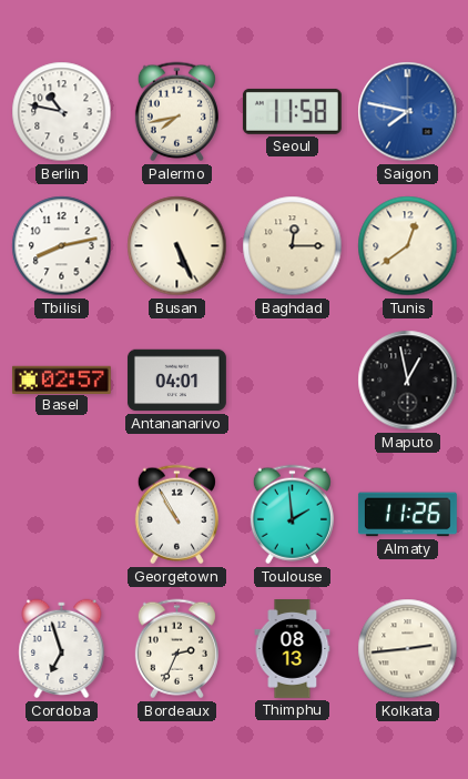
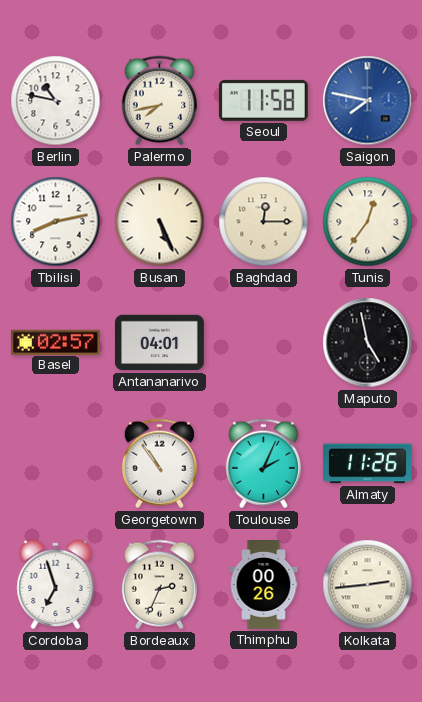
Tunis: 12:39 -> 12:36
Maputo: 12:58 -> 4:58
Georgetown: 10:55 -> 10:54
Toulouse: 1:59 -> 2:04
Thimphu: 08:13 -> 00:26
